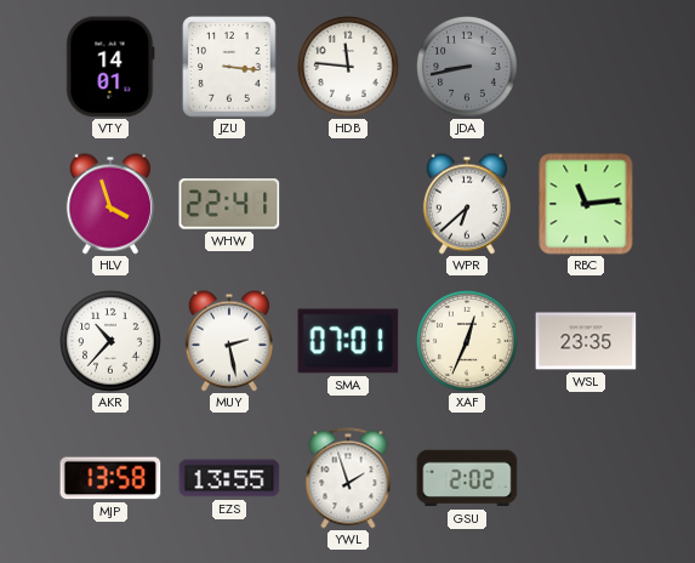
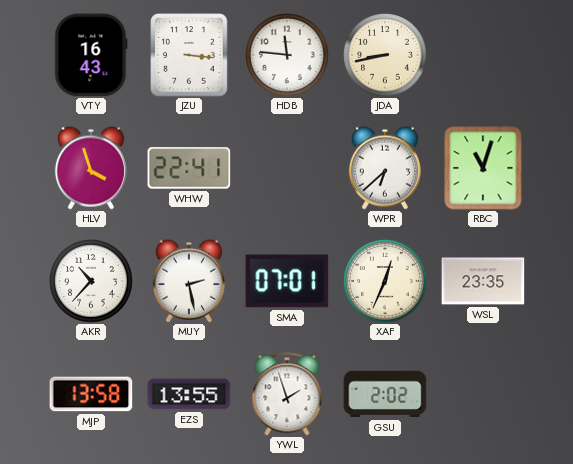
VTY: 14:01 -> 16:43
JDA dial: grey -> cream
RBC: 11:14 -> 11:03
